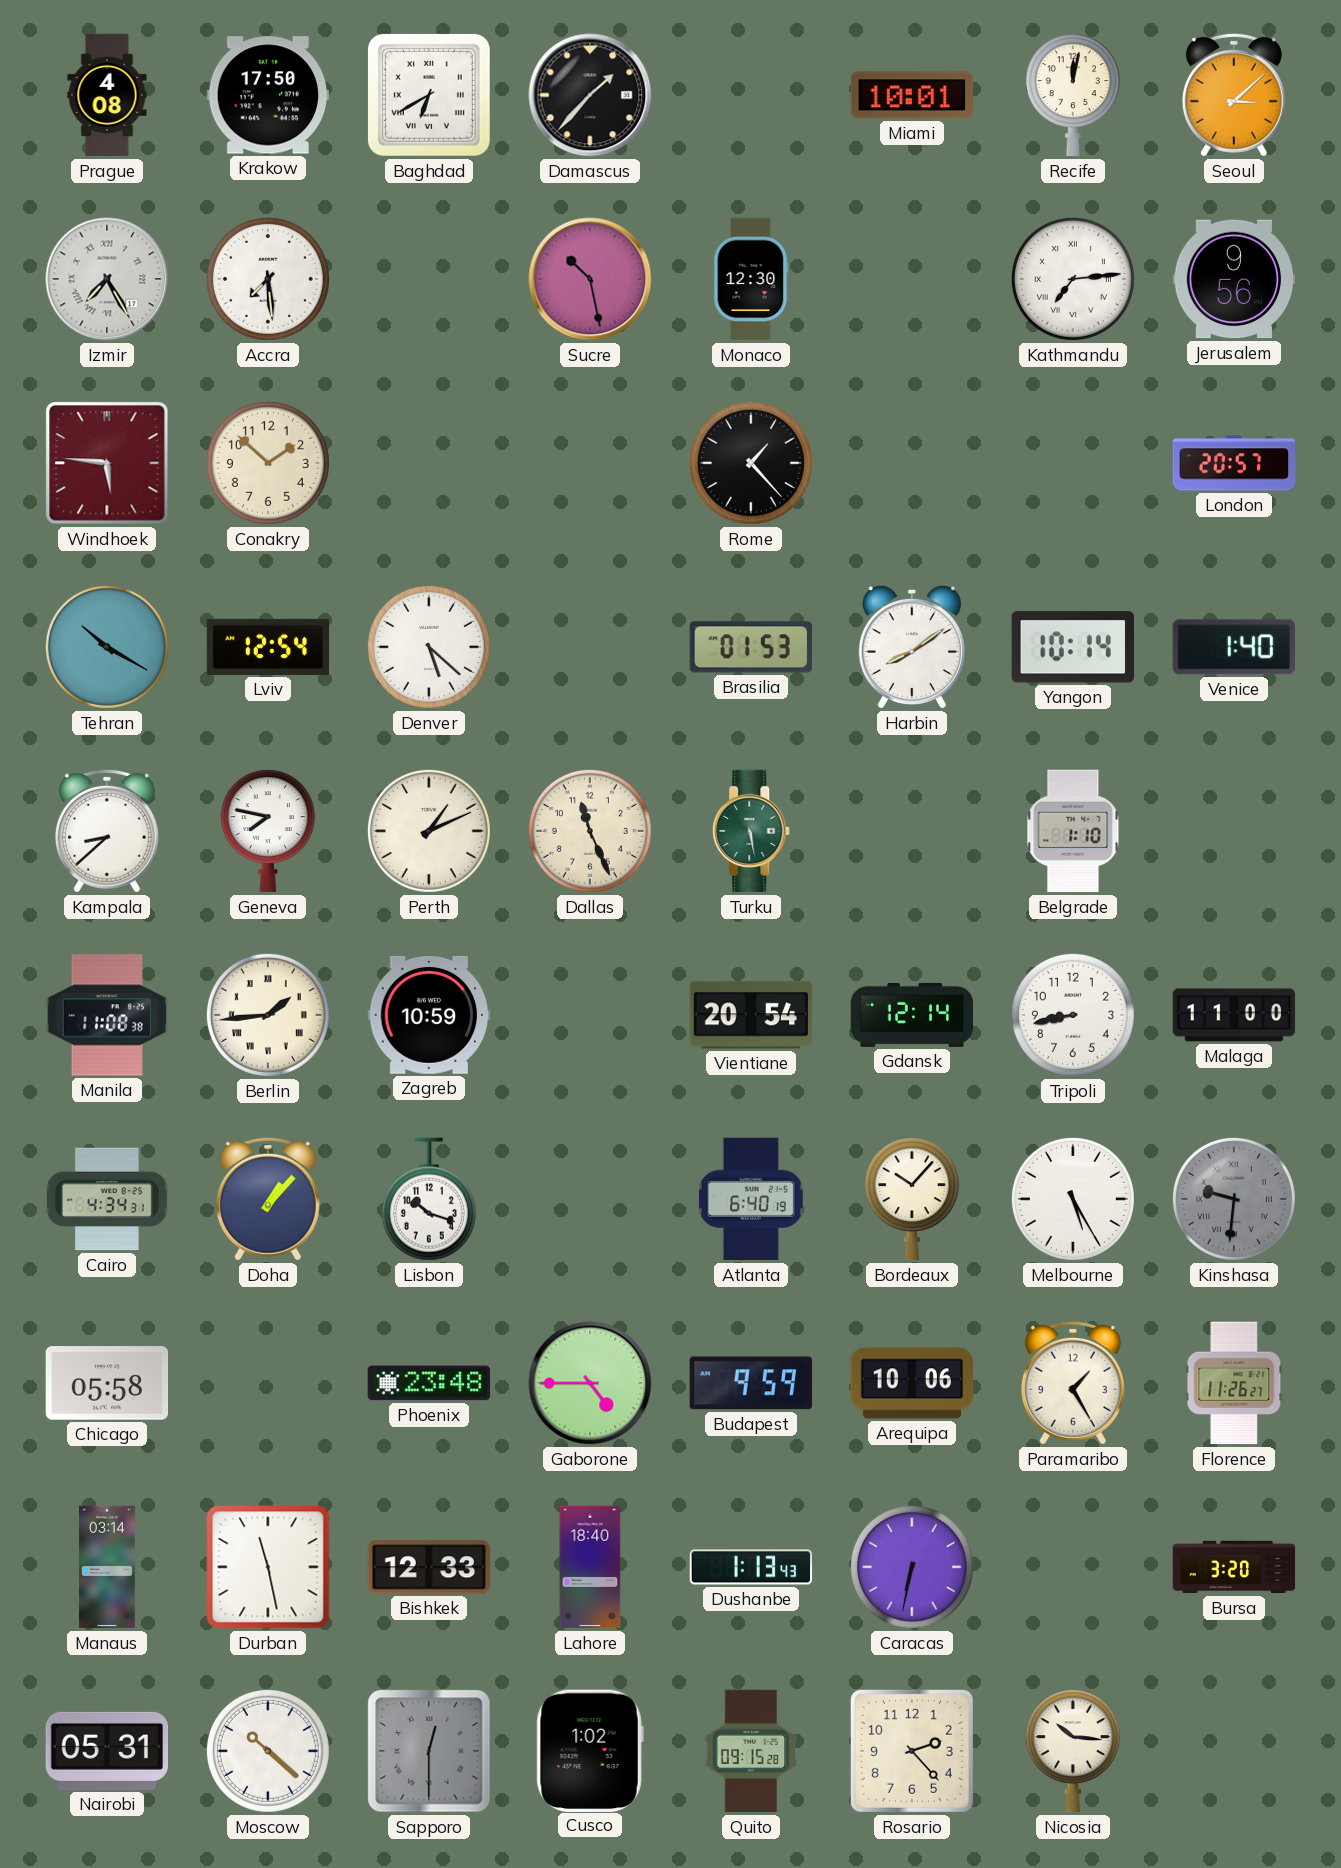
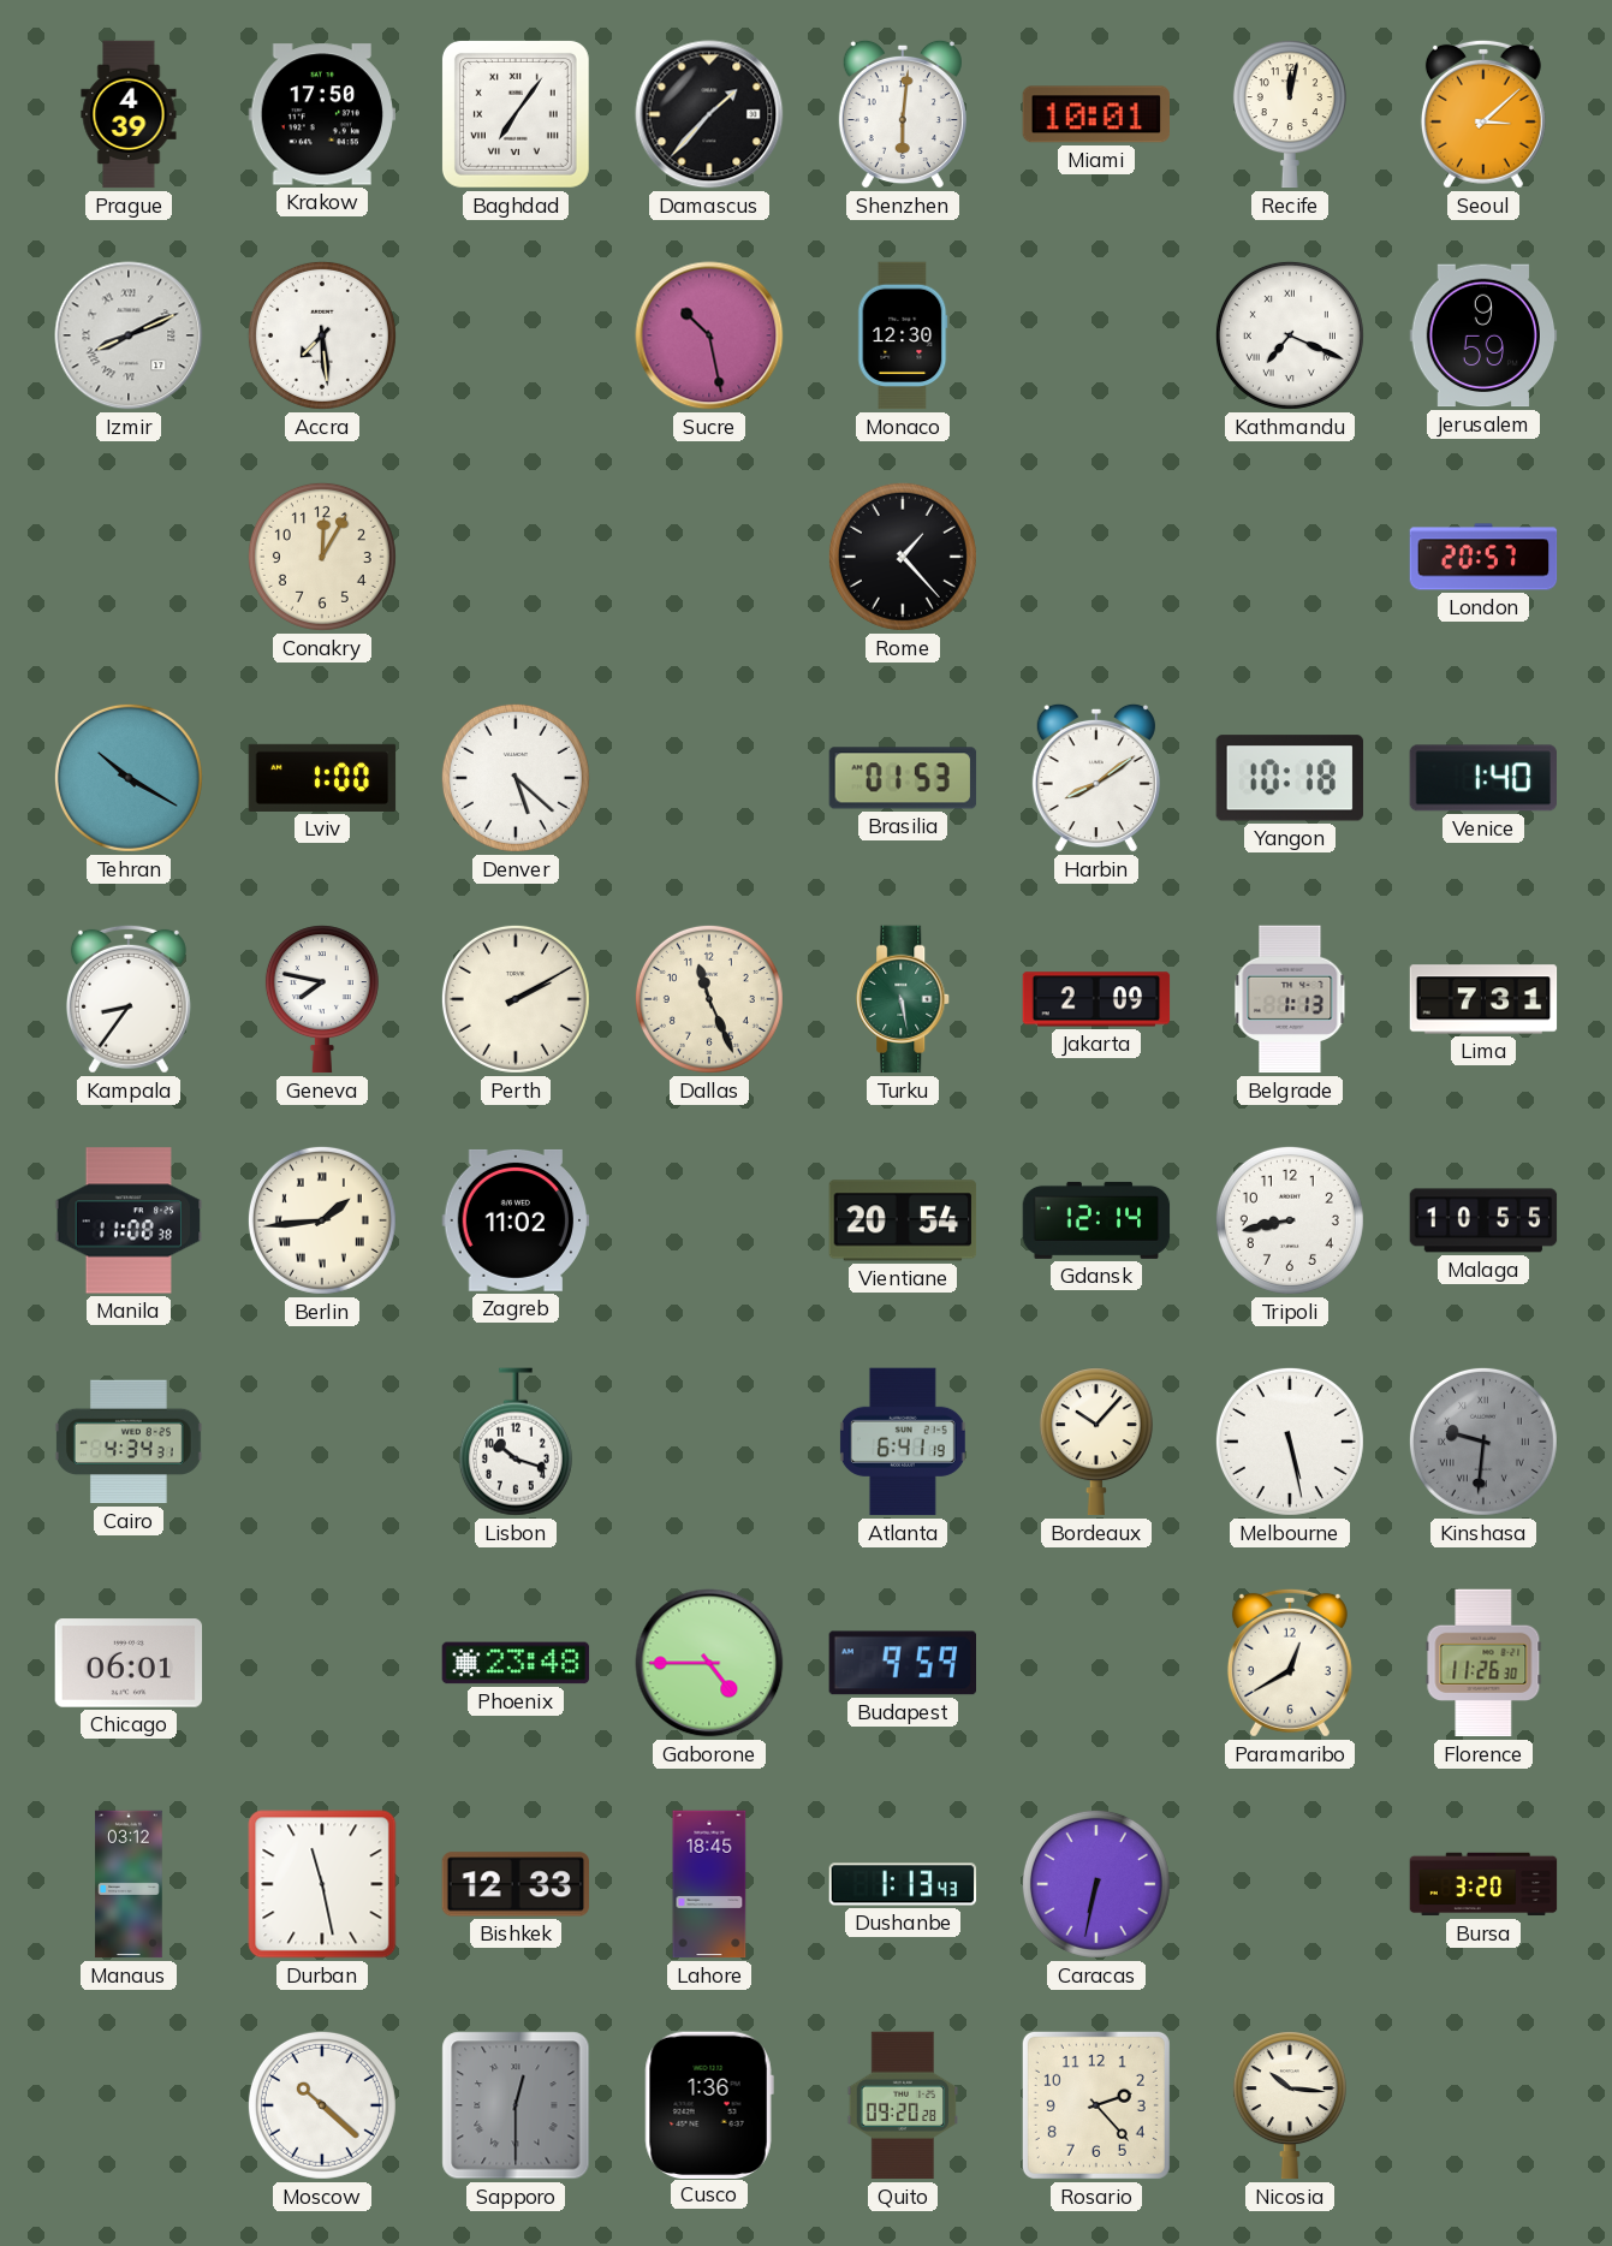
Prague: 4:08 -> 4:39
Baghdad: 6:40 -> 7:06
Shenzhen: none -> 6:01
Izmir: 7:25 -> 8:11
Kathmandu: 7:14 -> 7:19
Jerusalem: 9:56 -> 9:59
Windhoek: 5:46 -> none
Conakry: 1:52 -> 12:05
Lviv: 12:54 -> 1:00
Yangon: 10:14 -> 10:18
Kampala: 8:38 -> 8:36
Perth: 1:11 -> 2:10
Jakarta: none -> 2:09
Belgrade: 1:10 -> 1:13
Lima: none -> 7:31
Zagreb: 10:59 -> 11:02
Malaga: 11:00 -> 10:55
Doha: 1:07 -> none
Atlanta: 6:40 -> 6:41
Melbourne: 5:25 -> 5:28
Chicago: 05:58 -> 06:01
Arequipa: 10:06 -> none
Paramaribo: 1:25 -> 12:40
Florence: 11:26:27 -> 11:26:30
Manaus: 03:14 -> 03:12
Lahore: 18:40 -> 18:45
Nairobi: 05:31 -> none
Cusco: 1:02 -> 1:36
Quito: 09:15 -> 09:20
